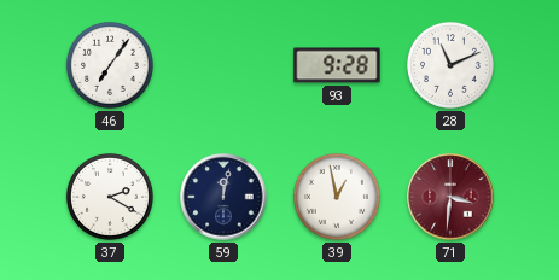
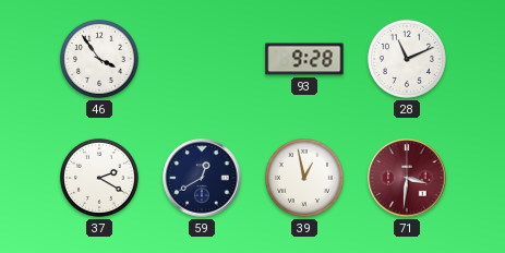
46: 7:06 -> 3:54
59: 12:02 -> 12:40
